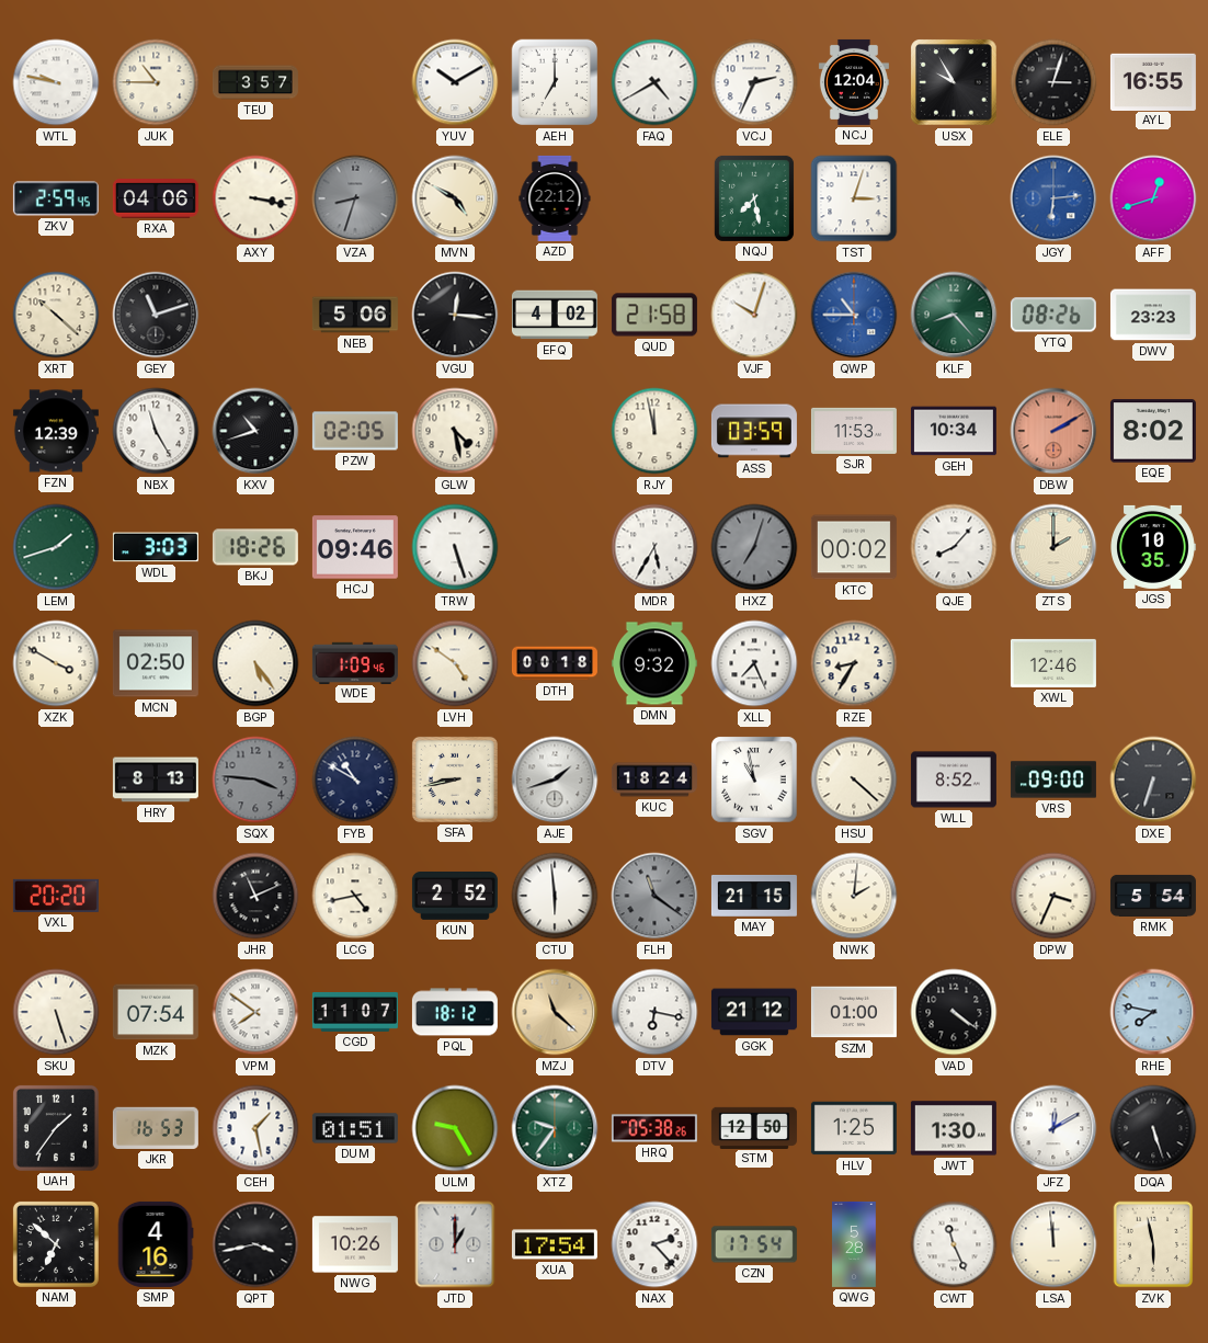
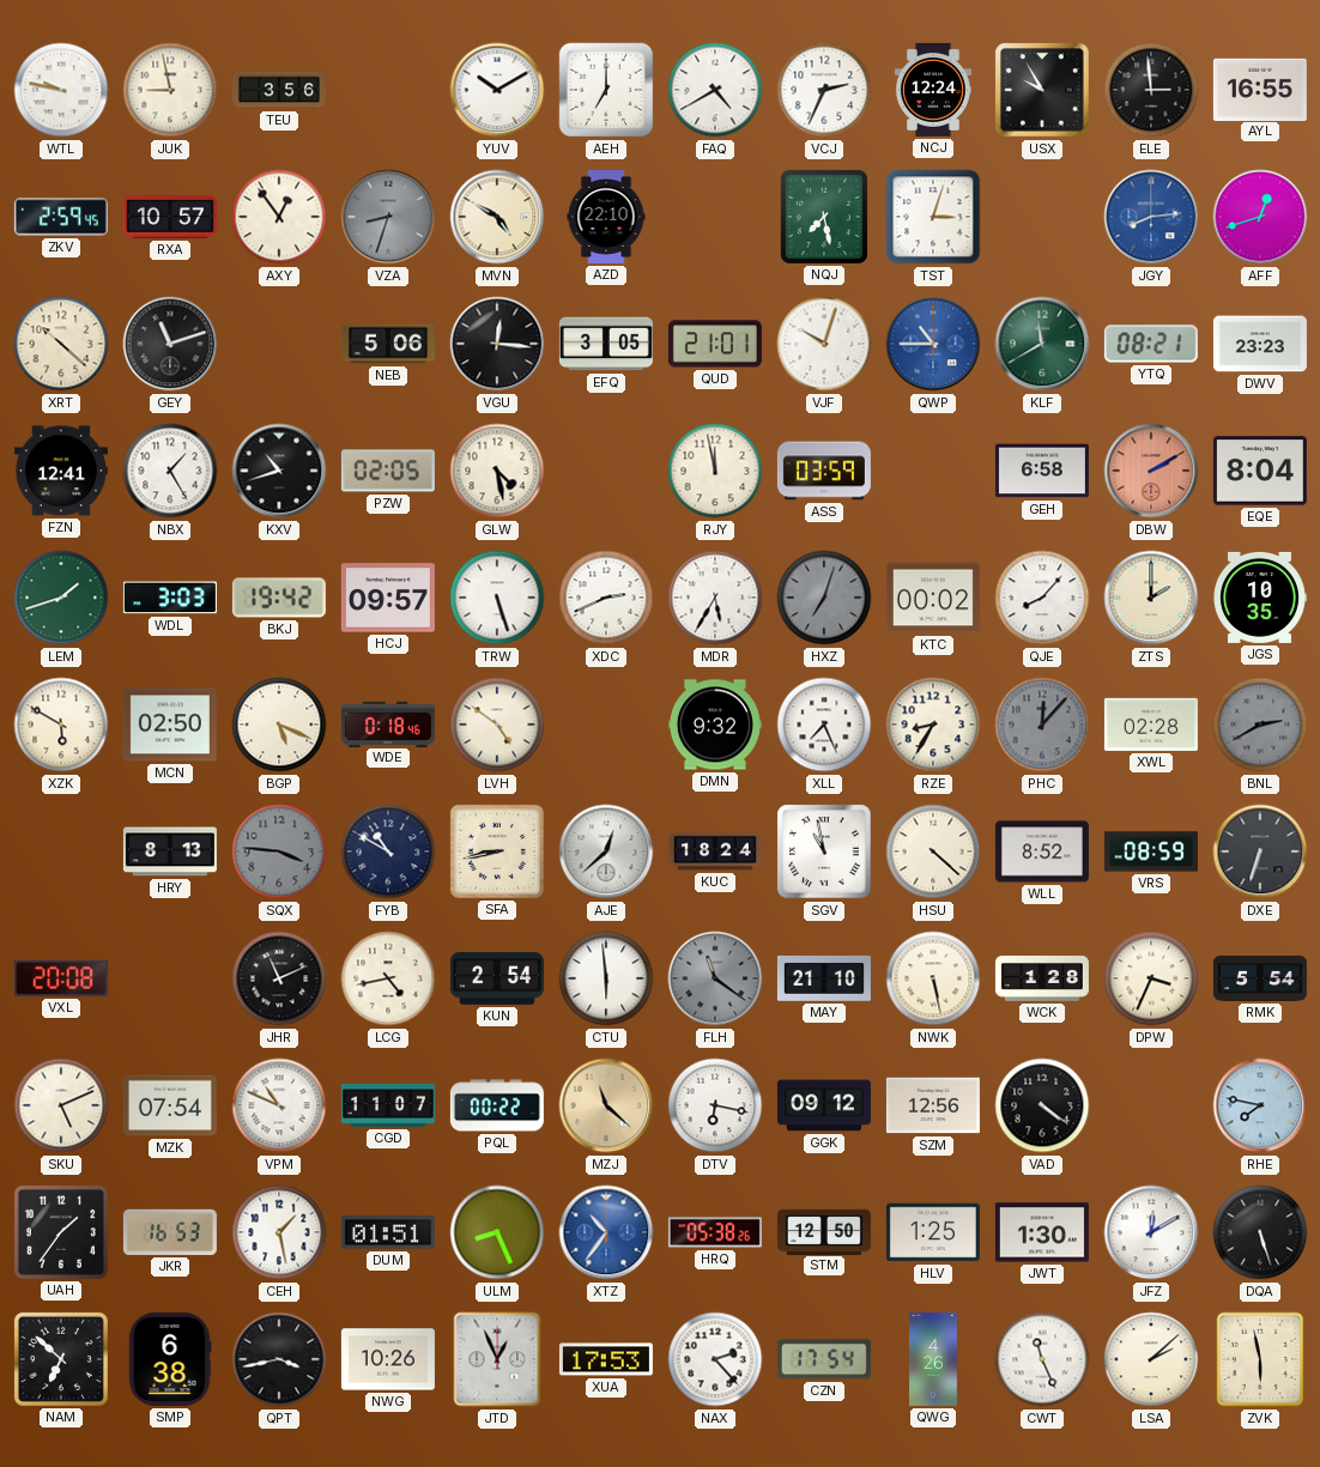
JUK: 10:45 -> 8:58
TEU: 3:57 -> 3:56
NCJ: 12:04 -> 12:24
ELE: 3:03 -> 2:59
RXA: 04:06 -> 10:57
AXY: 3:17 -> 12:54
AZD: 22:12 -> 22:10
JGY: 6:14 -> 8:14
EFQ: 4:02 -> 3:05
QUD: 21:58 -> 21:01
KLF: 8:23 -> 11:40
YTQ: 08:26 -> 08:21
FZN: 12:39 -> 12:41
NBX: 11:25 -> 1:25
SJR: 11:53 -> none
GEH: 10:34 -> 6:58
EQE: 8:02 -> 8:04
BKJ: 18:26 -> 19:42
HCJ: 09:46 -> 09:57
XDC: none -> 2:41
XZK: 3:50 -> 5:50
BGP: 5:24 -> 5:19
WDE: 1:09 -> 0:18
DTH: 00:18 -> none
PHC: none -> 12:07
XWL: 12:46 -> 02:28
BNL: none -> 2:40
AJE: 1:42 -> 12:38
VRS: 09:00 -> 08:59
VXL: 20:20 -> 20:08
KUN: 2:52 -> 2:54
MAY: 21:15 -> 21:10
NWK: 2:01 -> 5:28
WCK: none -> 1:28
SKU: 5:27 -> 5:11
VPM: 7:51 -> 10:49
PQL: 18:12 -> 00:22
GGK: 21:12 -> 09:12
SZM: 01:00 -> 12:56
ULM: 9:25 -> 8:26
XTZ: 9:36 -> 10:36
XTZ dial: green -> blue
SMP: 4:16 -> 6:38
JTD: 1:00 -> 12:56
XUA: 17:54 -> 17:53
QWG: 5:28 -> 4:26
LSA: 11:59 -> 2:08
